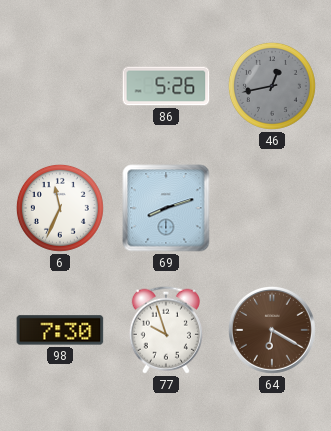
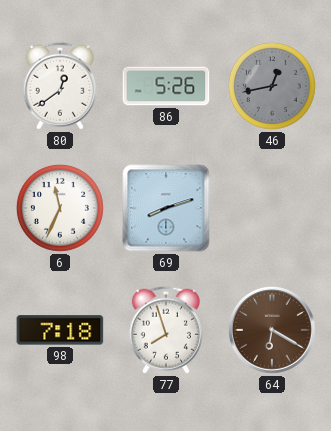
80: none -> 12:39
98: 7:30 -> 7:18
77: 9:57 -> 7:57
